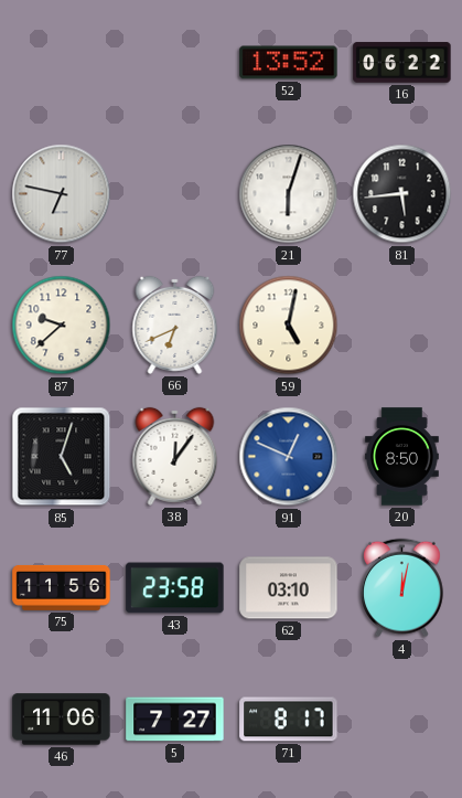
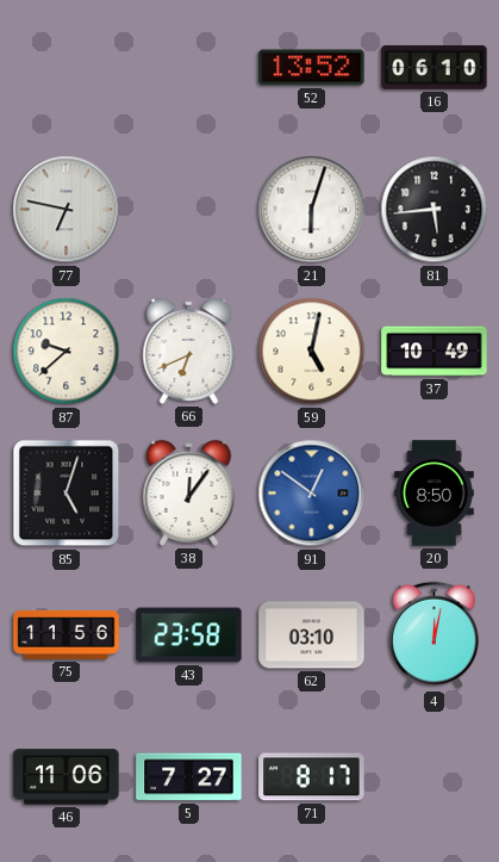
16: 06:22 -> 06:10
37: none -> 10:49
91: 12:49 -> 12:51
